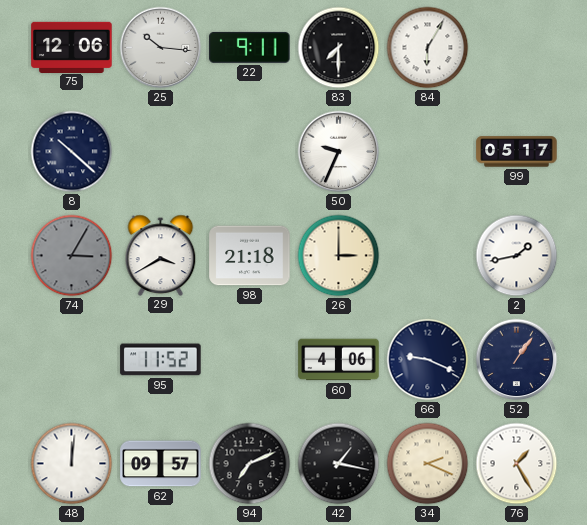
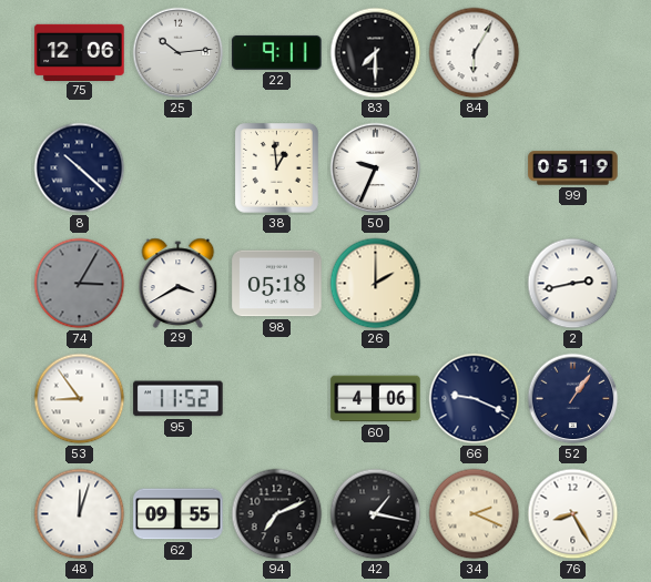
25: 10:16 -> 10:14
38: none -> 12:59
99: 05:17 -> 05:19
98: 21:18 -> 05:18
26: 3:00 -> 2:00
2: 1:43 -> 2:43
53: none -> 8:54
48: 12:01 -> 12:03
62: 09:57 -> 09:55
76: 1:25 -> 8:25
